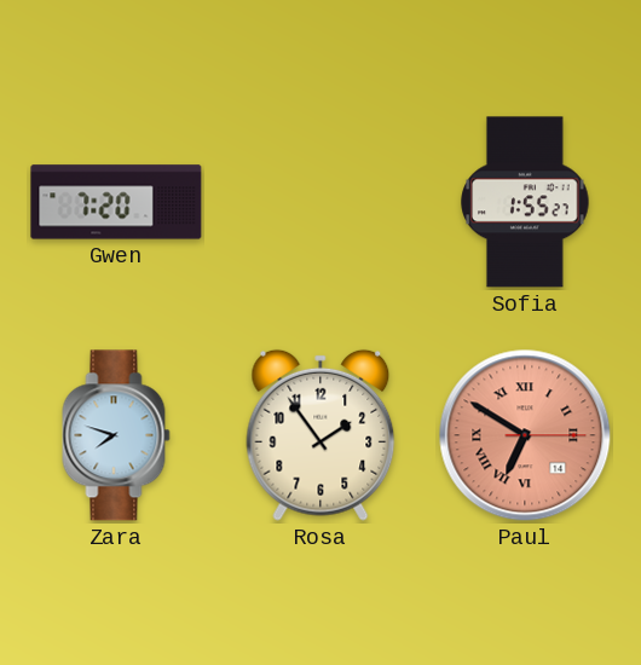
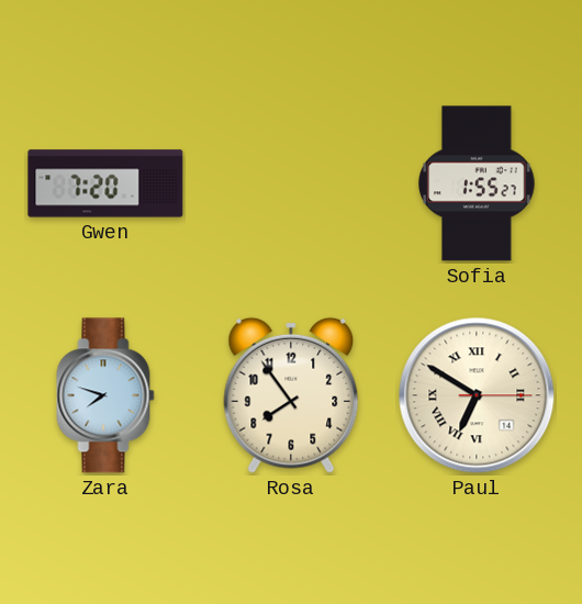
Rosa: 1:54 -> 7:54
Paul dial: salmon -> cream
